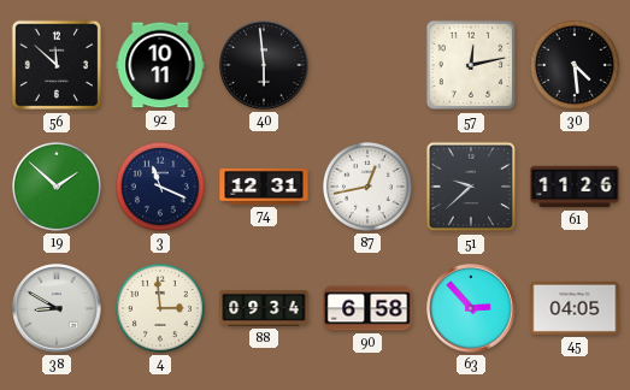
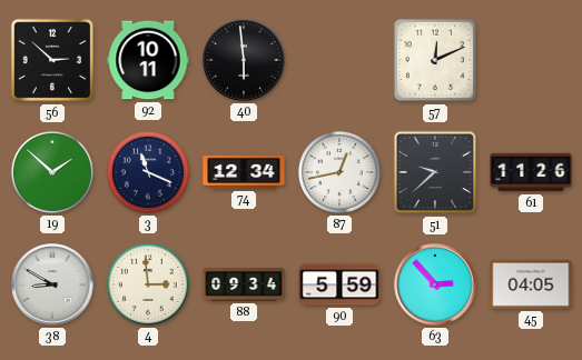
56: 11:52 -> 2:52
57: 12:13 -> 12:11
30: 4:29 -> none
74: 12:31 -> 12:34
90: 6:58 -> 5:59
